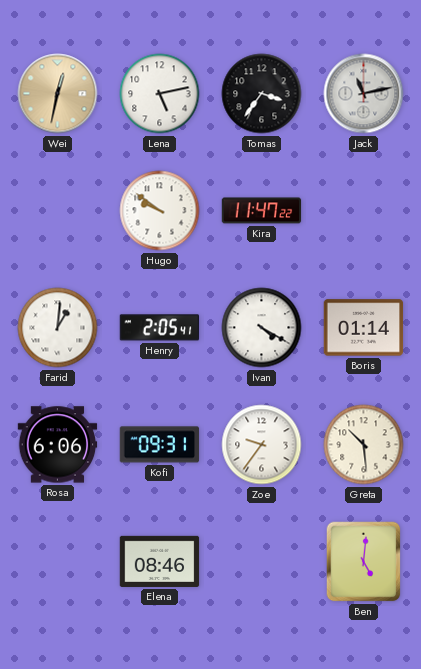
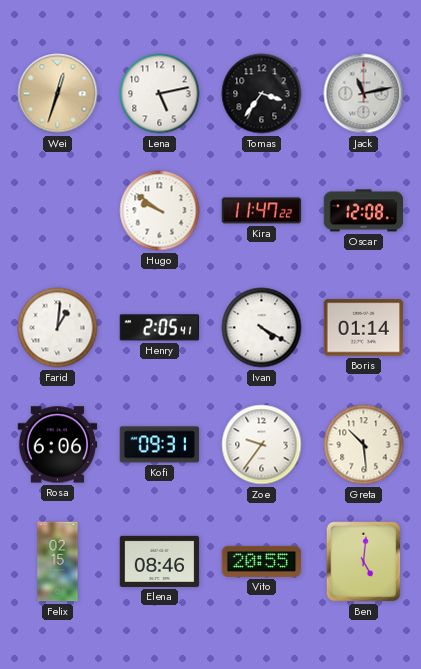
Wei: 12:32 -> 12:33
Oscar: none -> 12:08
Felix: none -> 02:15
Vito: none -> 20:55
